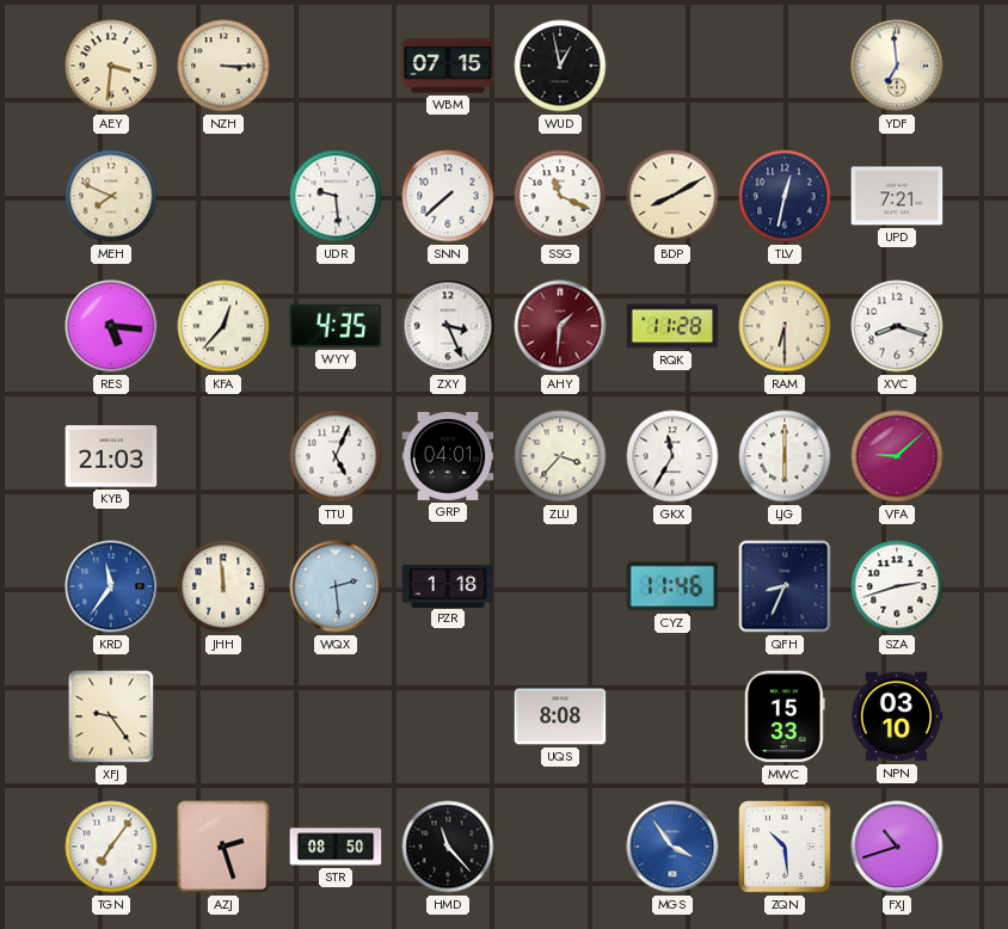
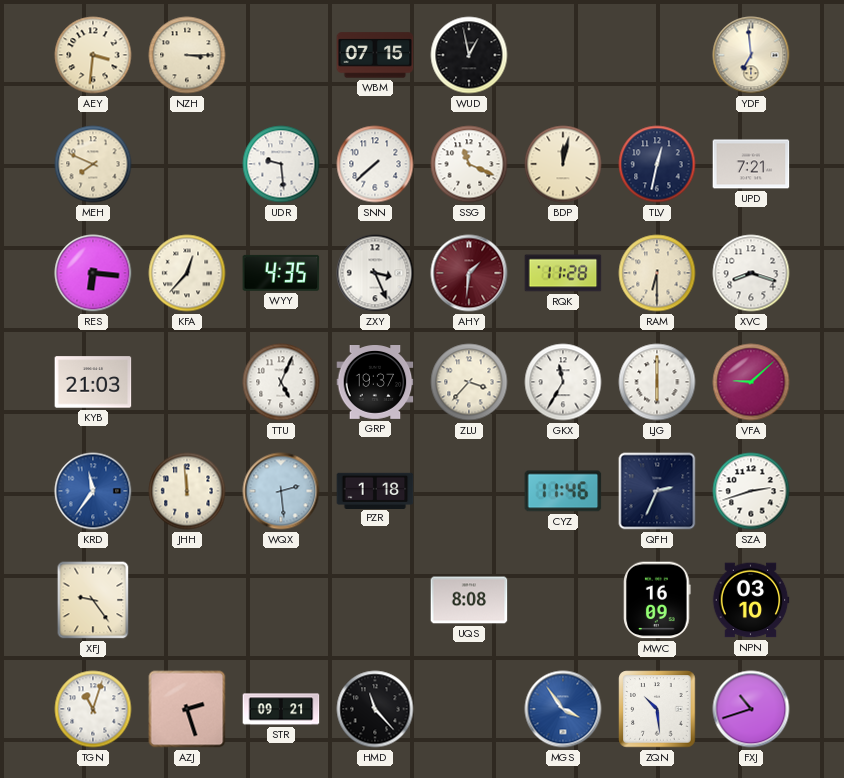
BDP: 8:10 -> 12:02
RES: 5:16 -> 6:16
GRP: 04:01 -> 19:37
QFH: 8:34 -> 2:34
MWC: 15:33 -> 16:09
TGN: 7:06 -> 11:03
STR: 08:50 -> 09:21
